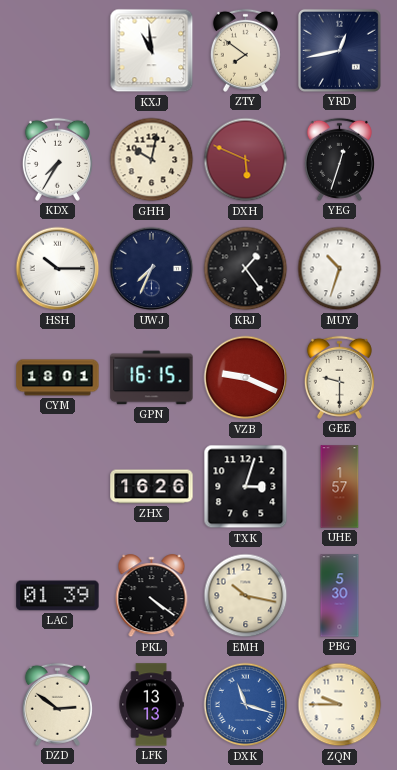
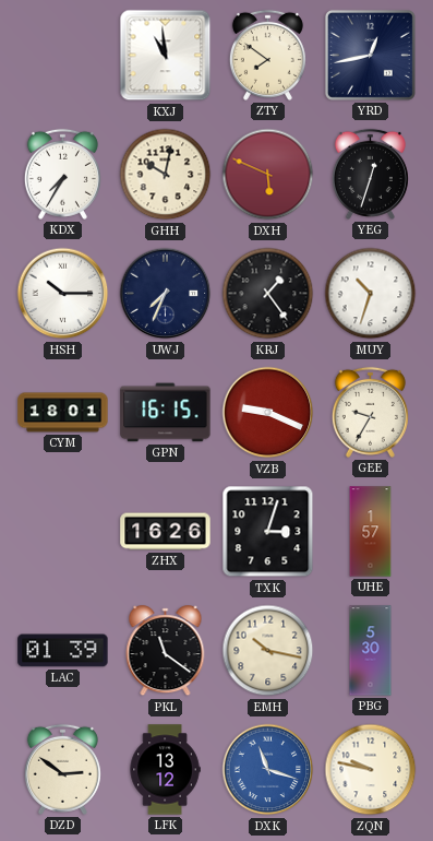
GEE: 9:30 -> 9:35
PKL: 4:21 -> 11:21
LFK: 13:13 -> 13:12
ZQN: 9:45 -> 9:47
